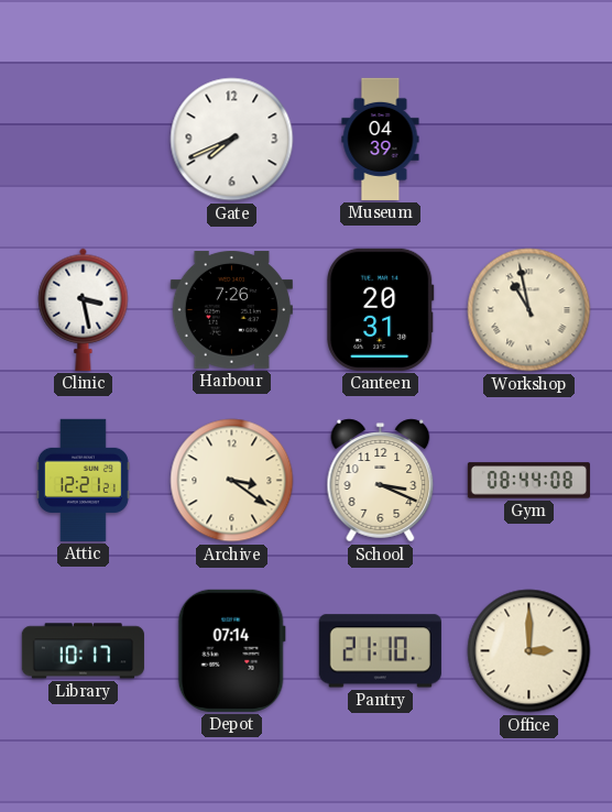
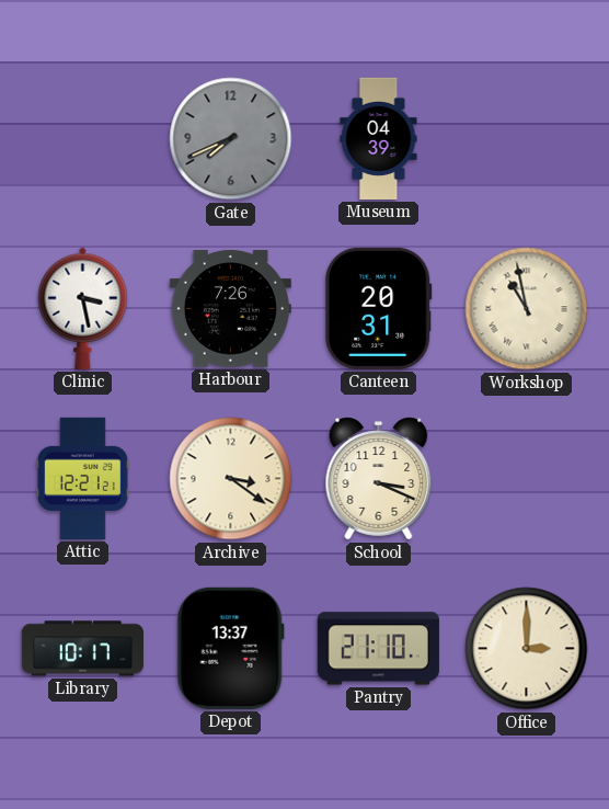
Gate dial: white -> grey
Gym: 08:44 -> none
Depot: 07:14 -> 13:37
